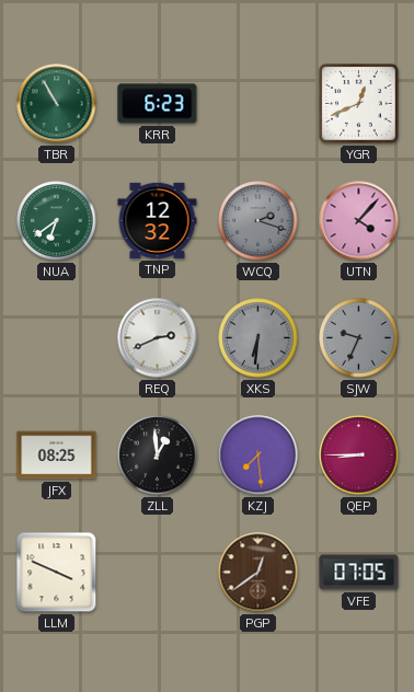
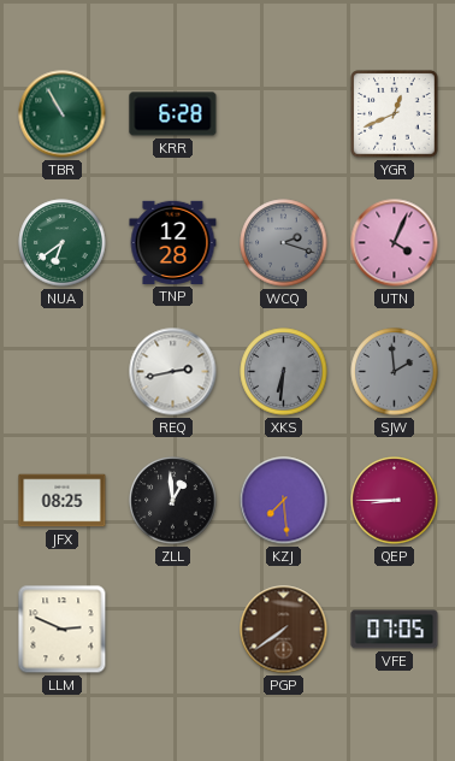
KRR: 6:23 -> 6:28
TNP: 12:32 -> 12:28
UTN: 4:07 -> 4:04
REQ: 2:41 -> 2:43
SJW: 9:34 -> 1:59
LLM: 3:49 -> 2:49
PGP: 12:39 -> 7:39
